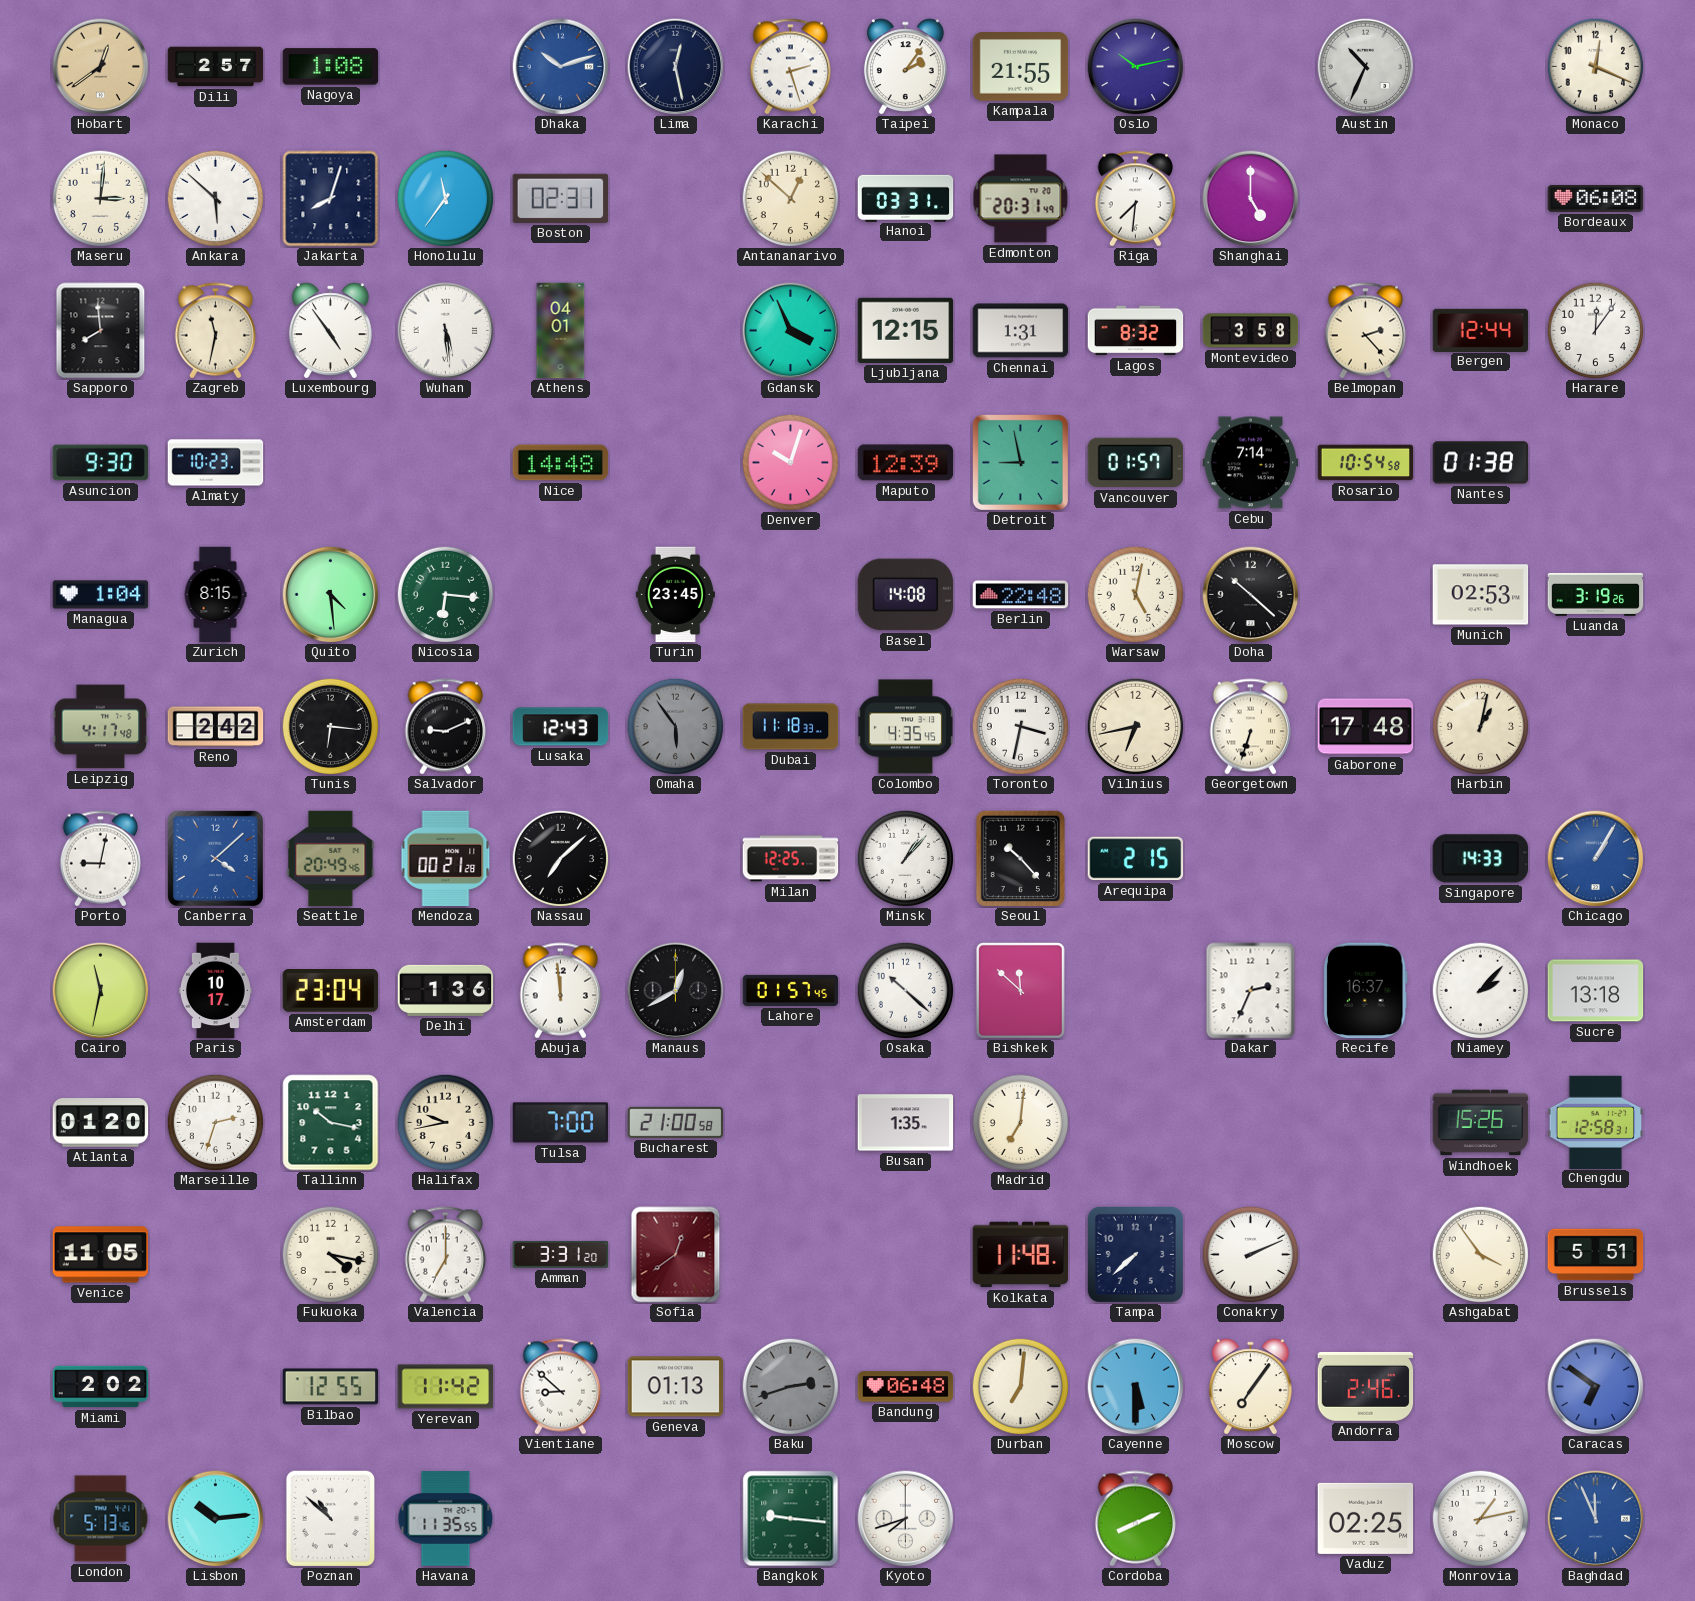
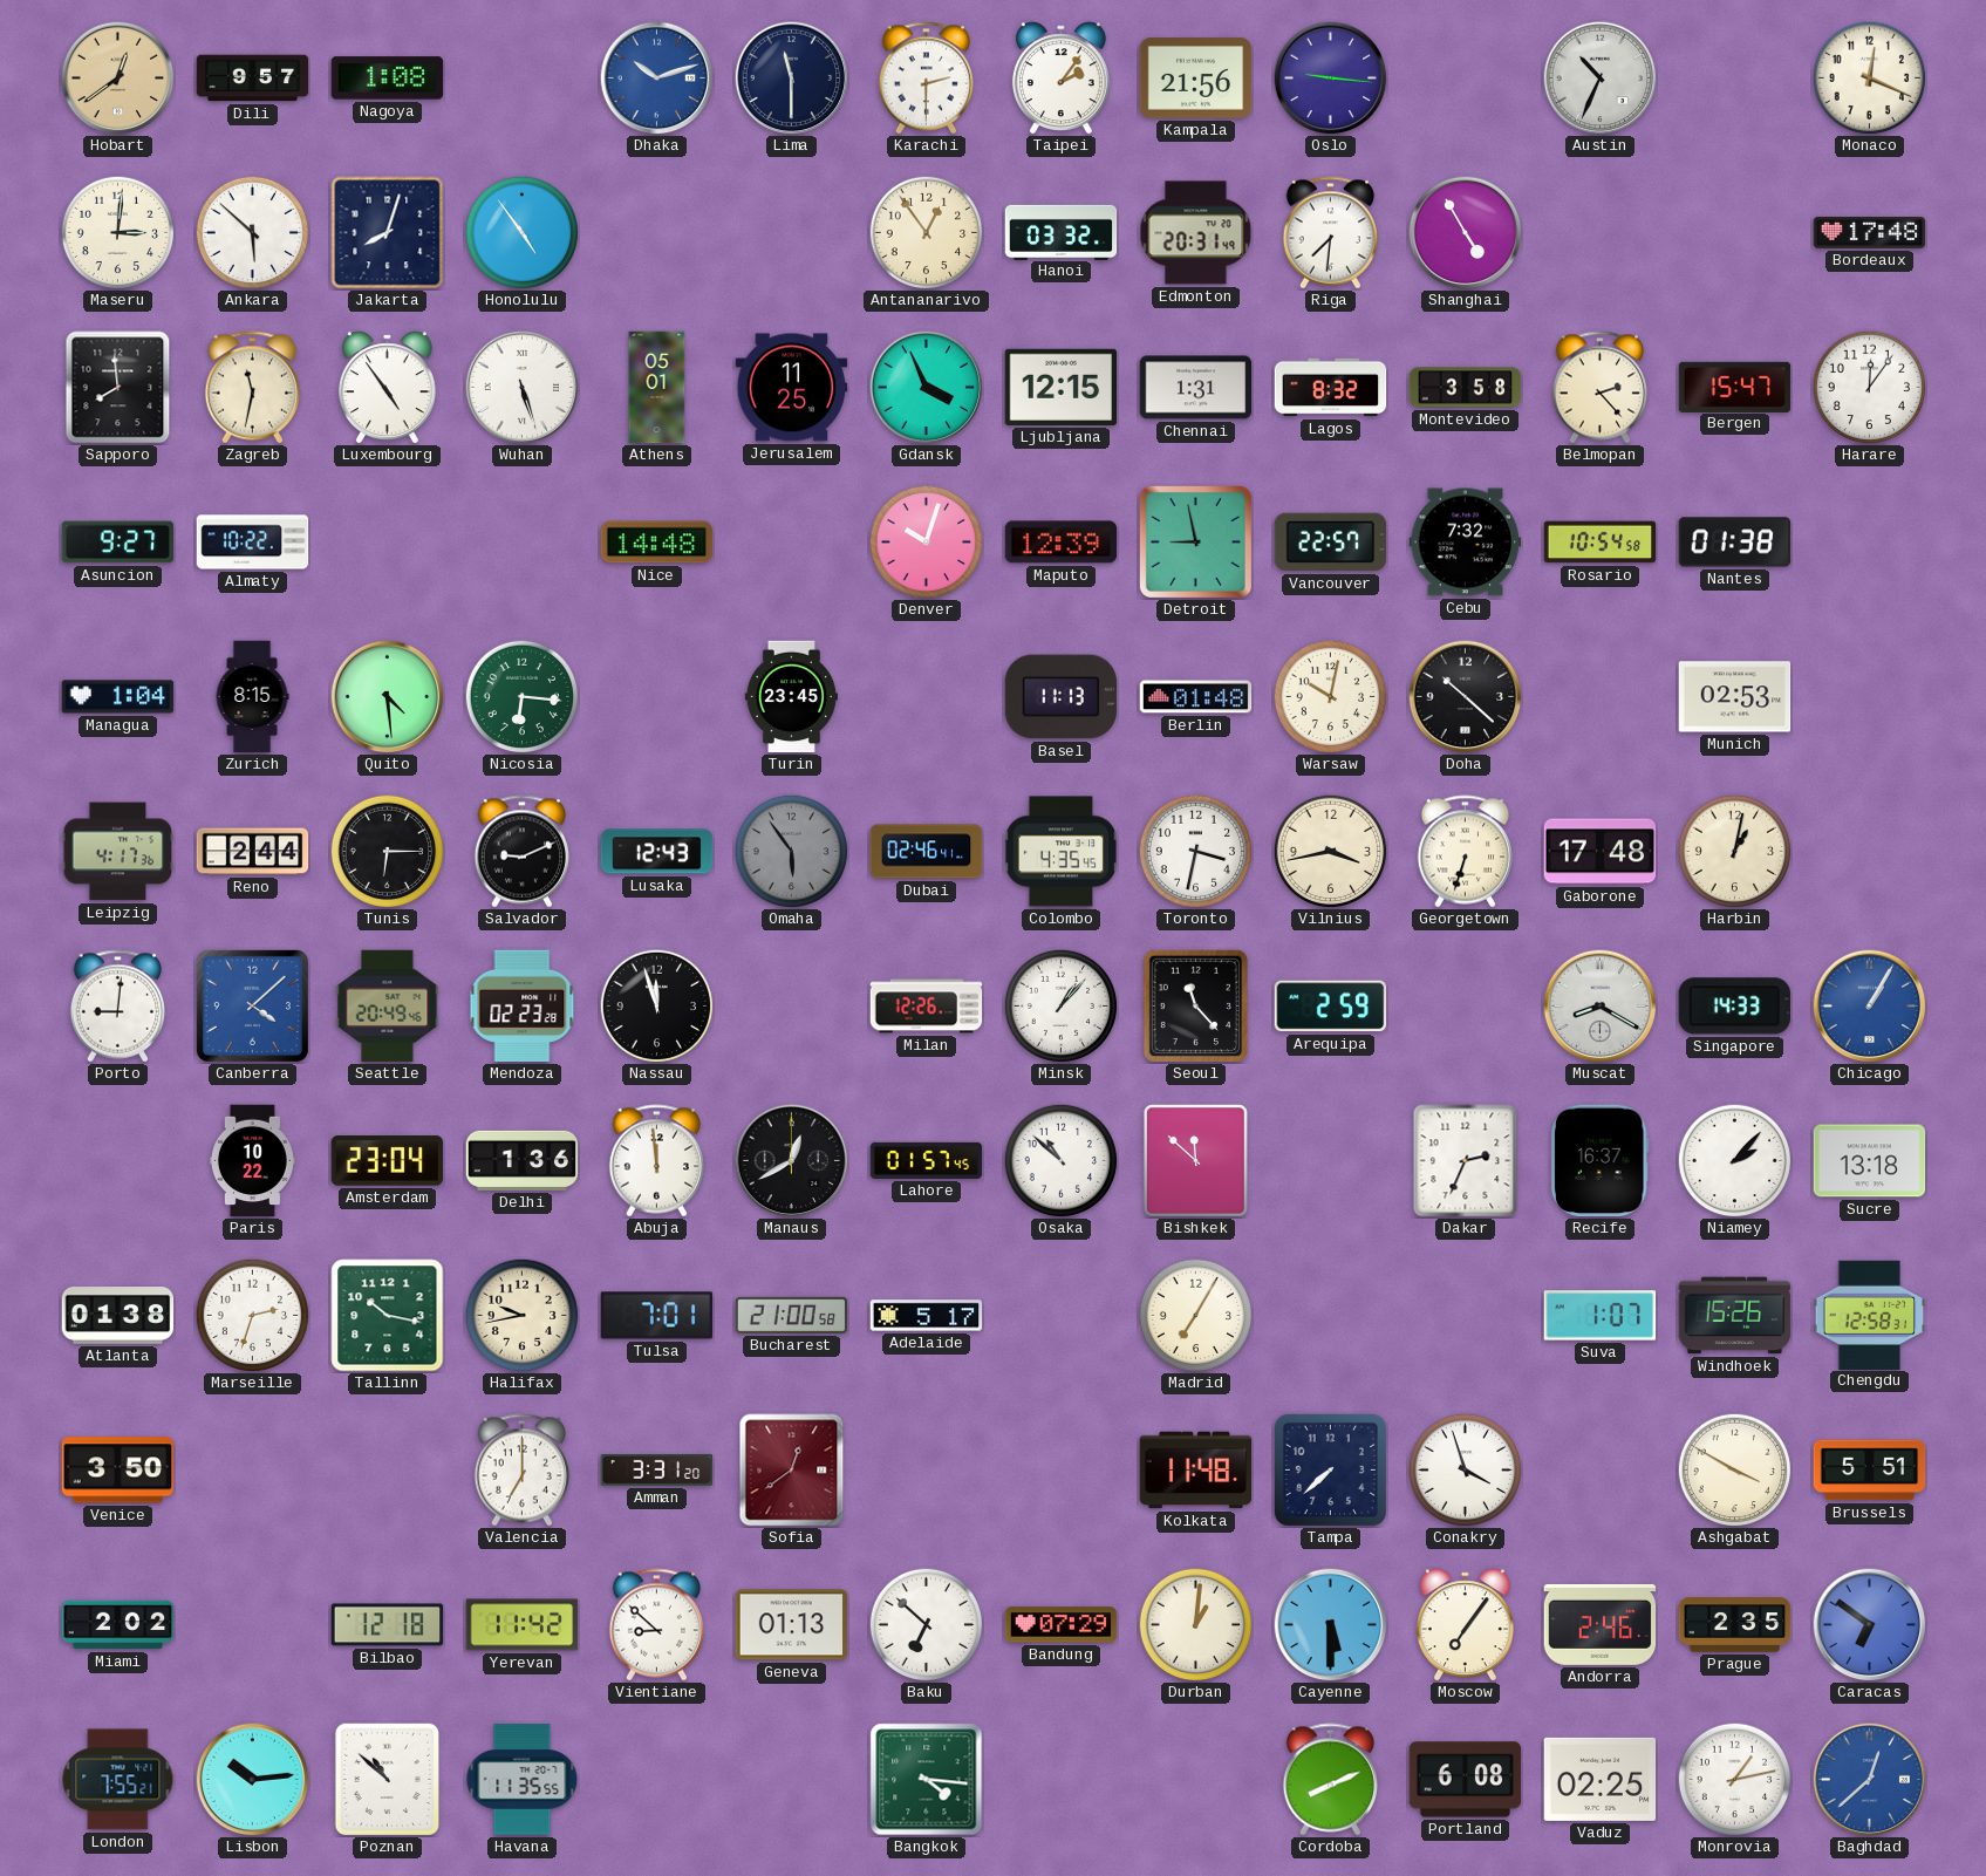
Dili: 2:57 -> 9:57
Lima: 12:28 -> 11:30
Karachi: 2:27 -> 2:30
Kampala: 21:55 -> 21:56
Oslo: 10:13 -> 9:16
Honolulu: 11:36 -> 4:54
Boston: 02:31 -> none
Antananarivo: 12:52 -> 12:54
Hanoi: 03:31 -> 03:32
Shanghai: 5:00 -> 4:55
Bordeaux: 06:08 -> 17:48
Wuhan: 5:29 -> 5:27
Athens: 04:01 -> 05:01
Jerusalem: none -> 11:25
Bergen: 12:44 -> 15:47
Asuncion: 9:30 -> 9:27
Almaty: 10:23 -> 10:22
Vancouver: 01:57 -> 22:57
Cebu: 7:14 -> 7:32
Basel: 14:08 -> 11:13
Berlin: 22:48 -> 01:48
Warsaw: 5:02 -> 10:02
Luanda: 3:19 -> none
Leipzig: 4:17:48 -> 4:17:36
Reno: 2:42 -> 2:44
Tunis: 6:16 -> 6:15
Dubai: 11:18 -> 02:46
Vilnius: 6:43 -> 3:43
Porto: 9:02 -> 9:01
Mendoza: 00:21 -> 02:23
Nassau: 7:08 -> 11:57
Milan: 12:25 -> 12:26
Seoul: 10:23 -> 11:23
Arequipa: 2:15 -> 2:59
Muscat: none -> 8:20
Cairo: 11:32 -> none
Paris: 10:17 -> 10:22
Osaka: 10:22 -> 10:52
Atlanta: 01:20 -> 01:38
Tulsa: 7:00 -> 7:01
Adelaide: none -> 5:17
Busan: 1:35 -> none
Madrid: 7:01 -> 7:05
Suva: none -> 1:07
Venice: 11:05 -> 3:50
Fukuoka: 4:17 -> none
Conakry: 2:11 -> 3:57
Ashgabat: 3:54 -> 3:50
Bilbao: 12:55 -> 12:18
Baku: 2:42 -> 6:52
Baku dial: grey -> white
Bandung: 06:48 -> 07:29
Durban: 7:01 -> 1:01
Prague: none -> 2:35
London: 5:13 -> 7:55
Bangkok: 9:16 -> 4:16
Kyoto: 7:42 -> none
Portland: none -> 6:08
Baghdad: 11:56 -> 12:38
